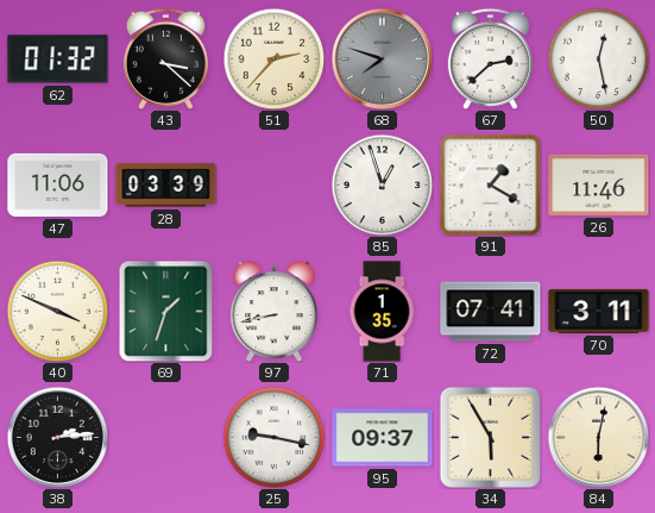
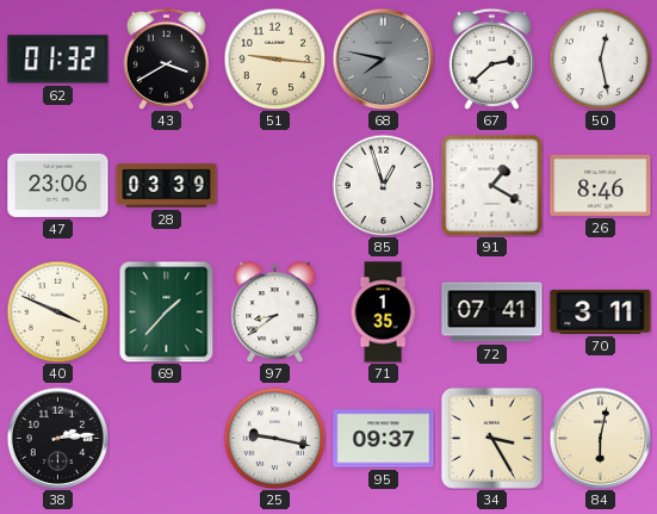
43: 3:22 -> 3:40
51: 2:37 -> 9:16
68: 7:48 -> 7:47
47: 11:06 -> 23:06
26: 11:46 -> 8:46
69: 1:33 -> 1:37
97: 8:43 -> 8:39
34: 5:55 -> 3:25
